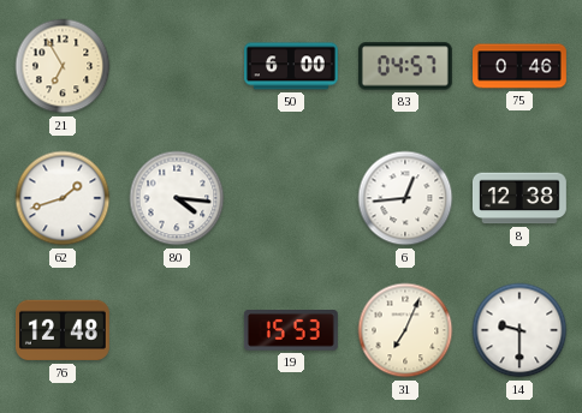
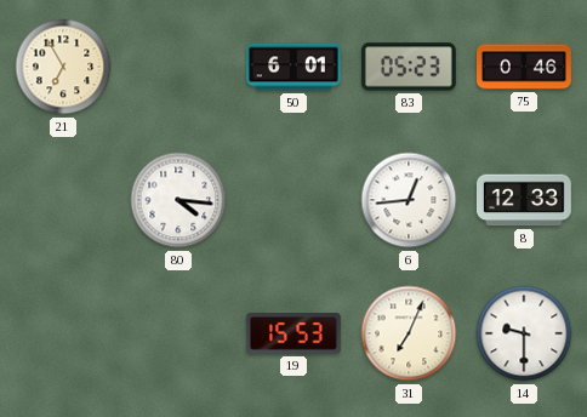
50: 6:00 -> 6:01
83: 04:57 -> 05:23
62: 1:42 -> none
8: 12:38 -> 12:33
76: 12:48 -> none
